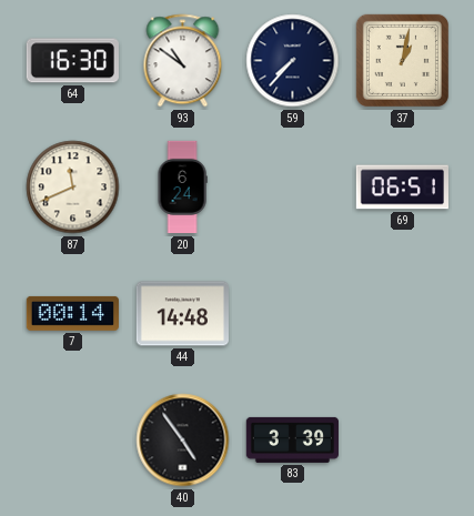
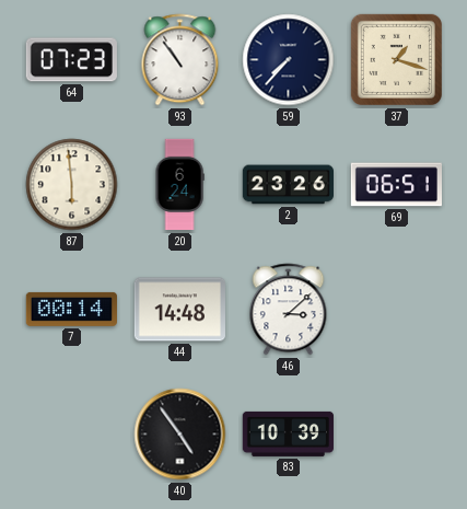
64: 16:30 -> 07:23
93: 10:51 -> 10:54
37: 1:02 -> 1:18
87: 11:41 -> 5:59
2: none -> 23:26
46: none -> 3:08
83: 3:39 -> 10:39
